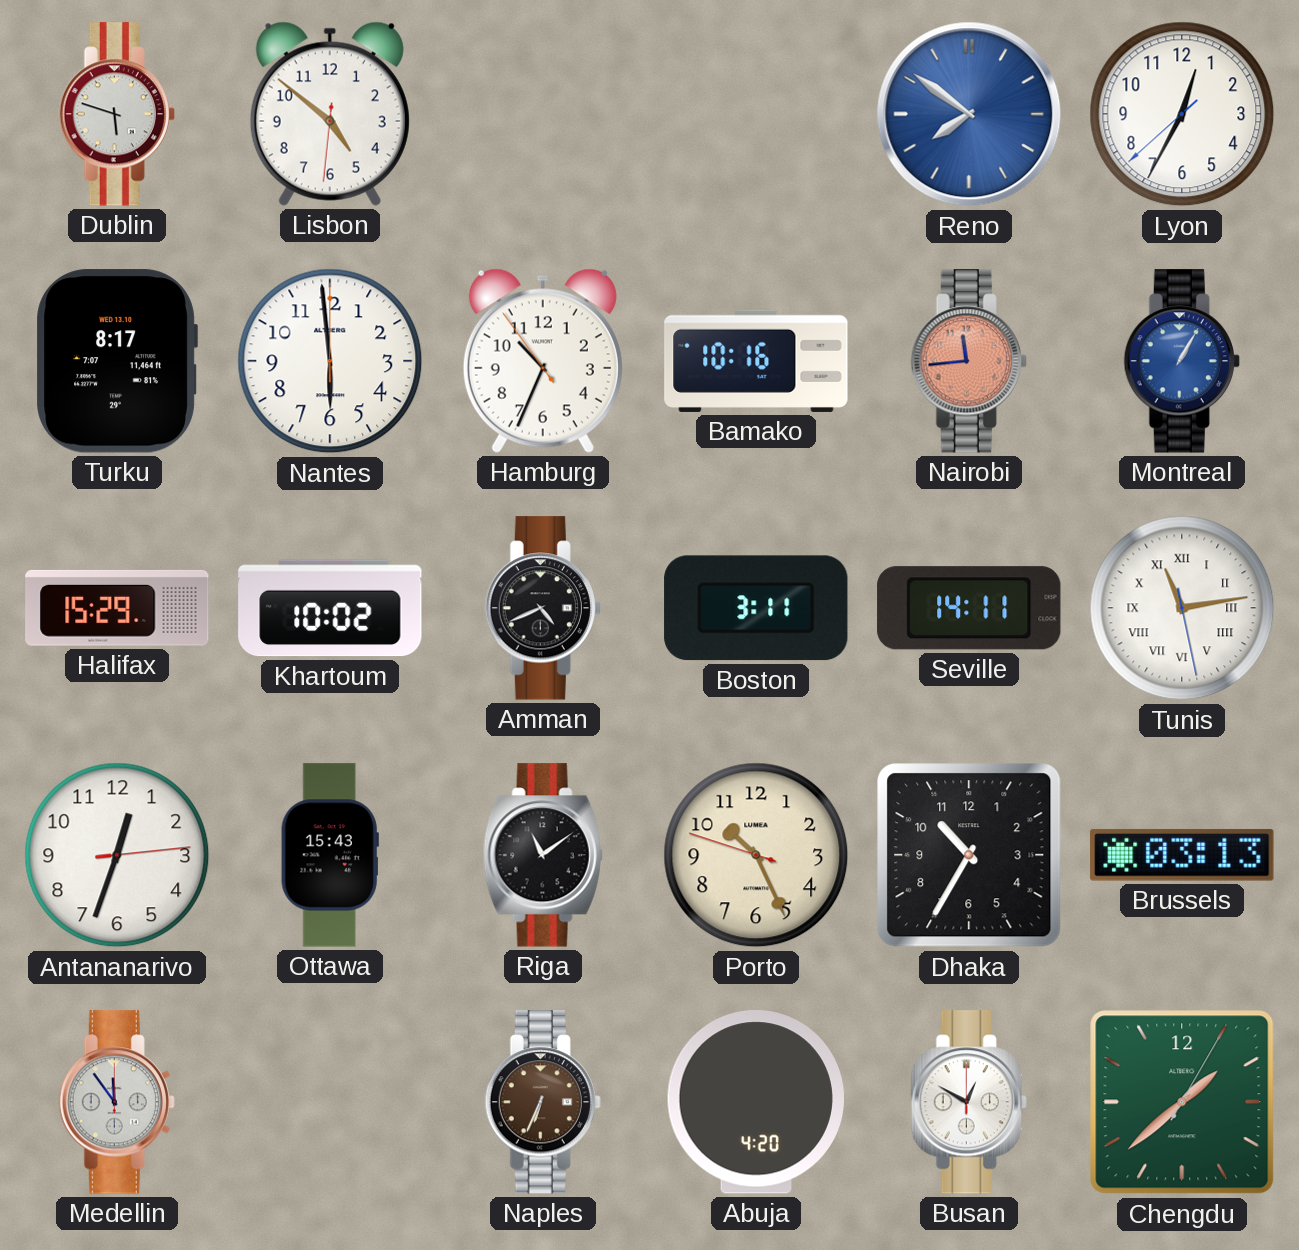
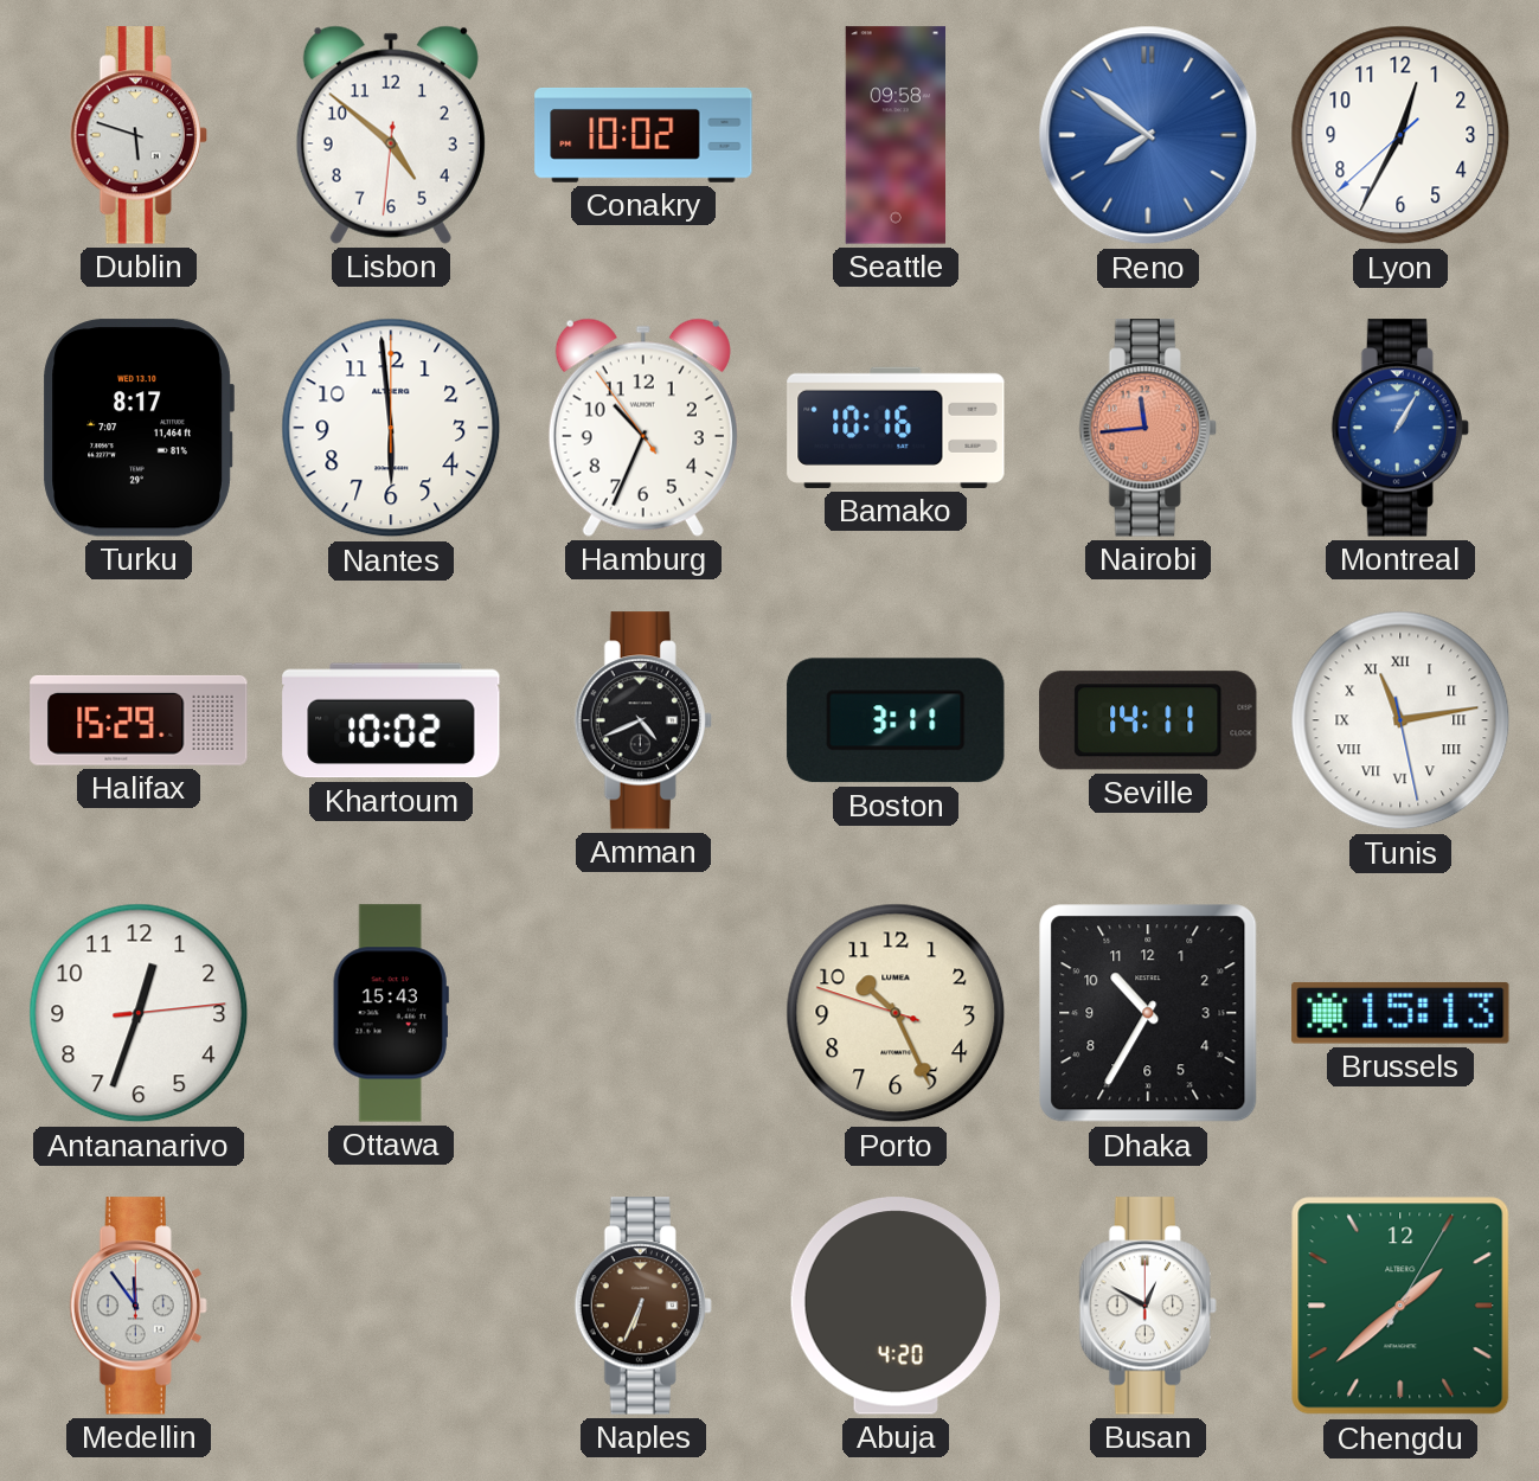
Conakry: none -> 10:02
Seattle: none -> 09:58
Riga: 11:09 -> none
Brussels: 03:13 -> 15:13
